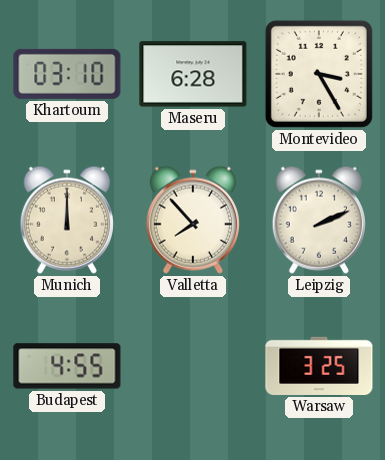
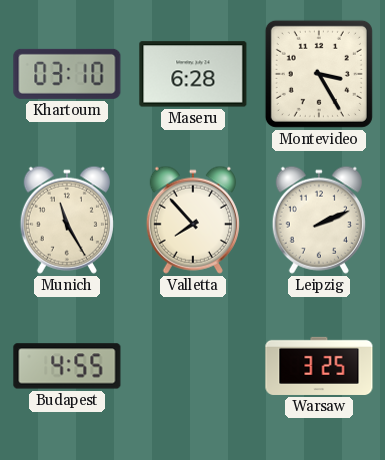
Munich: 12:00 -> 11:25
